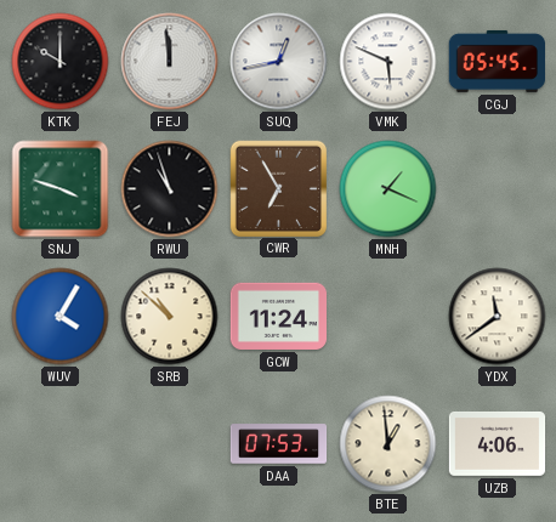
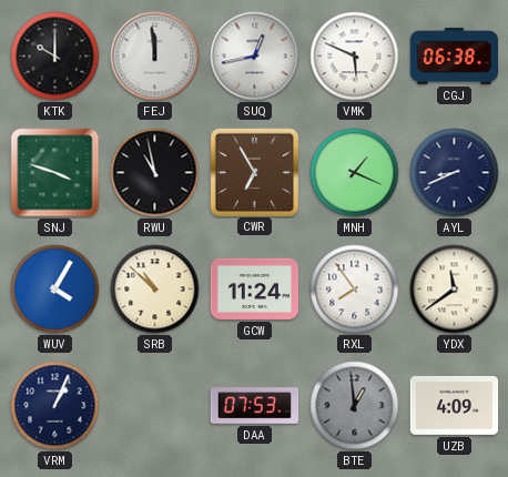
CGJ: 05:45 -> 06:38
RWU: 10:57 -> 10:58
AYL: none -> 8:41
RXL: none -> 7:54
VRM: none -> 1:04
BTE dial: cream -> grey
UZB: 4:06 -> 4:09
